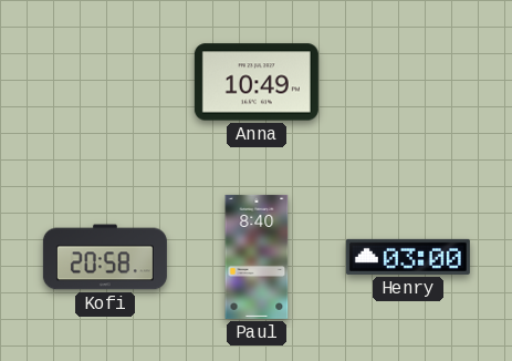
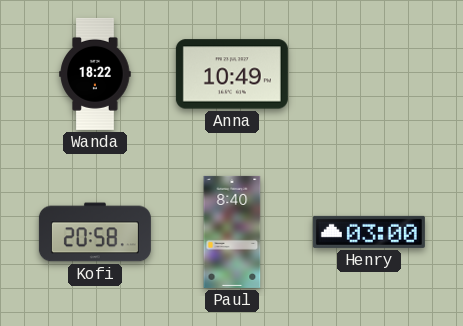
Wanda: none -> 18:22
